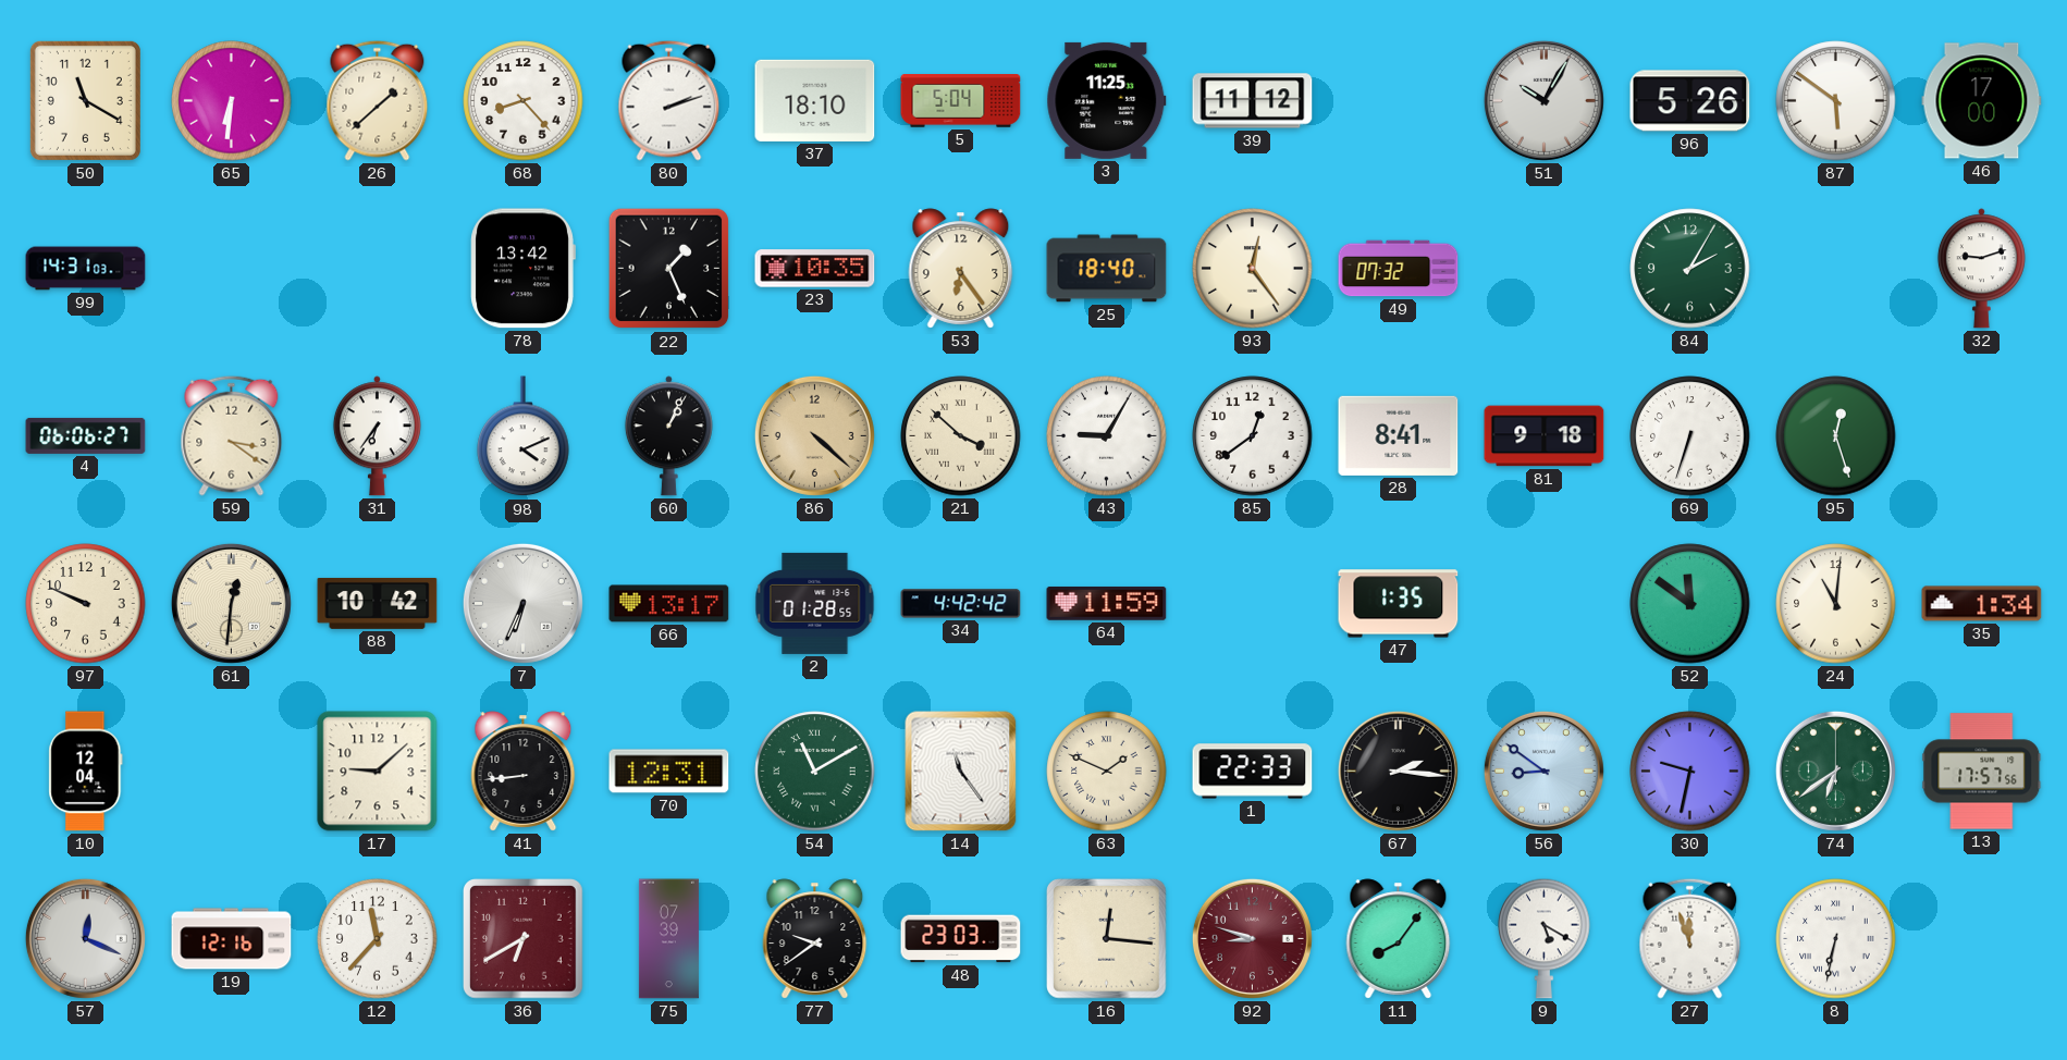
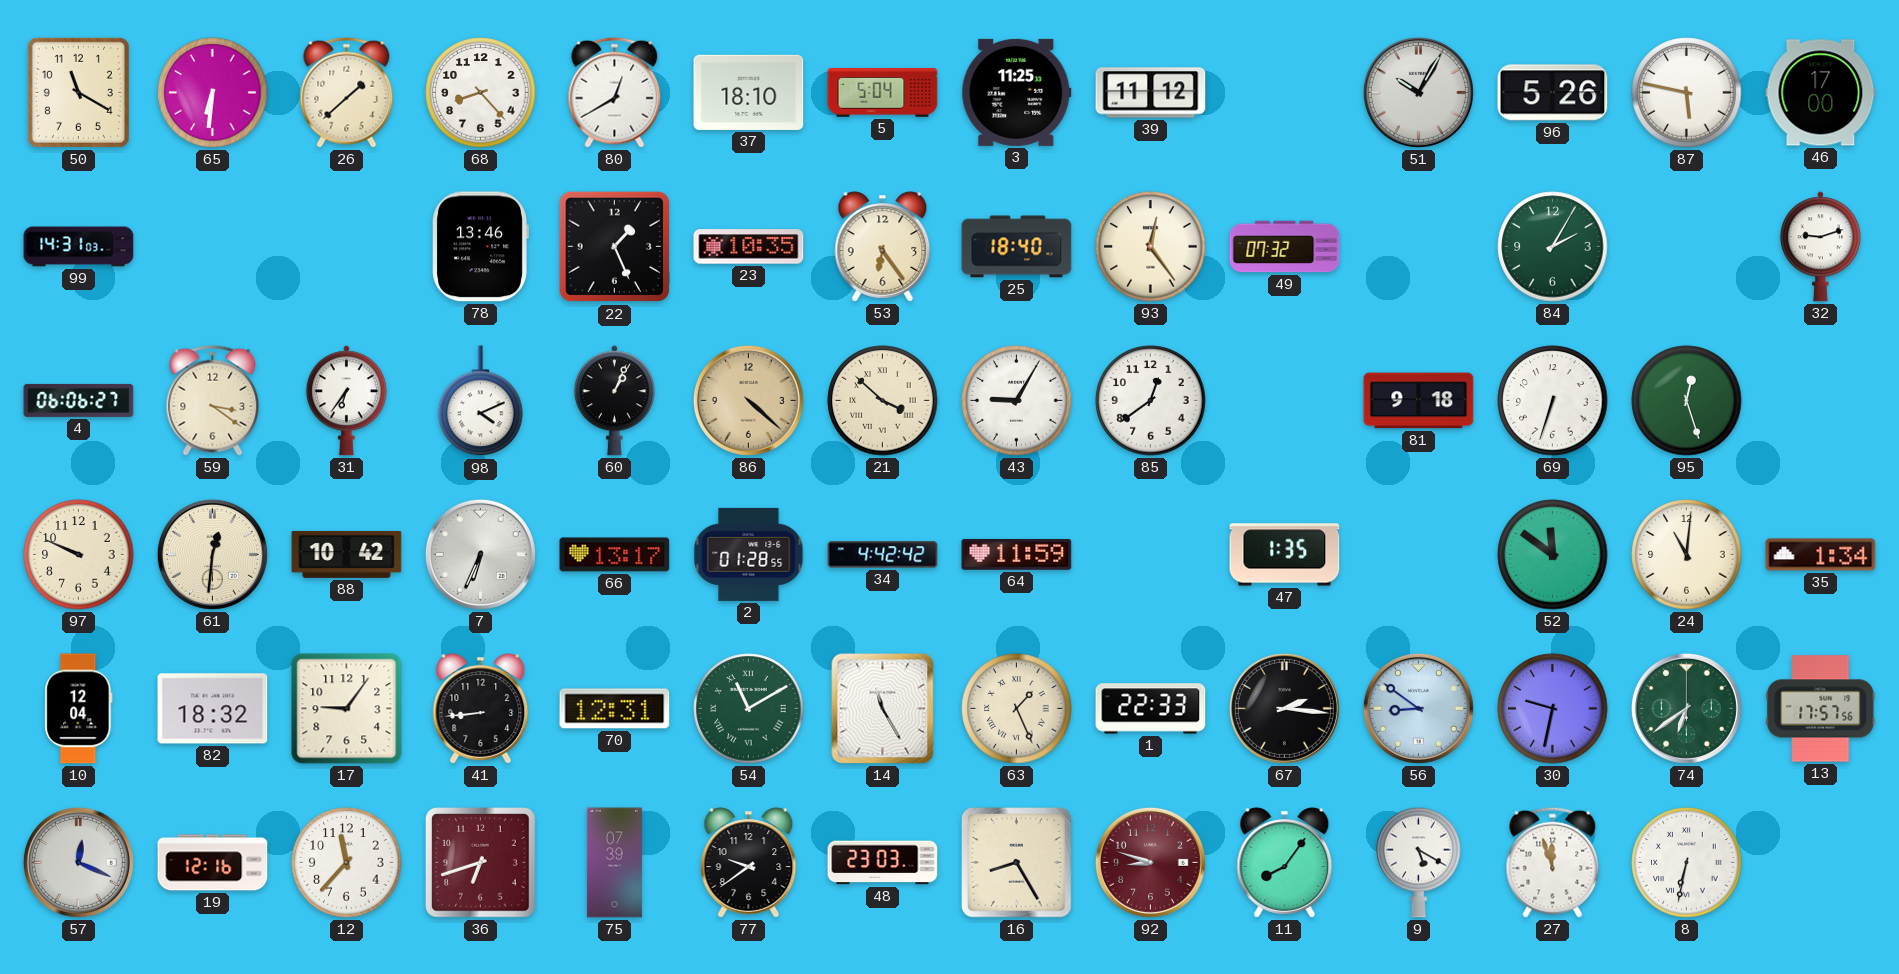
80: 2:12 -> 12:40
87: 5:51 -> 5:47
78: 13:42 -> 13:46
28: 8:41 -> none
82: none -> 18:32
17: 9:08 -> 9:06
14: 11:24 -> 11:25
63: 1:49 -> 1:26
36: 6:40 -> 6:42
16: 12:16 -> 8:25
